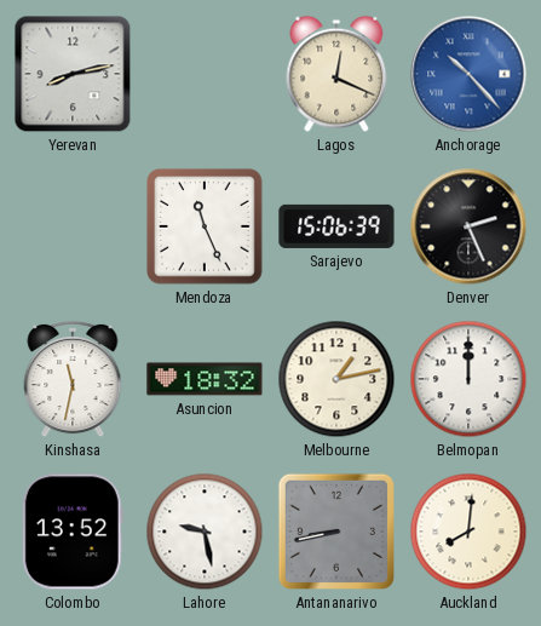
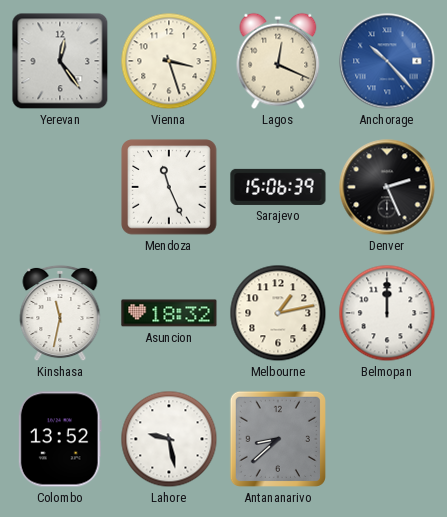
Yerevan: 8:13 -> 12:24
Vienna: none -> 3:27
Antananarivo: 8:43 -> 8:38
Auckland: 8:01 -> none
